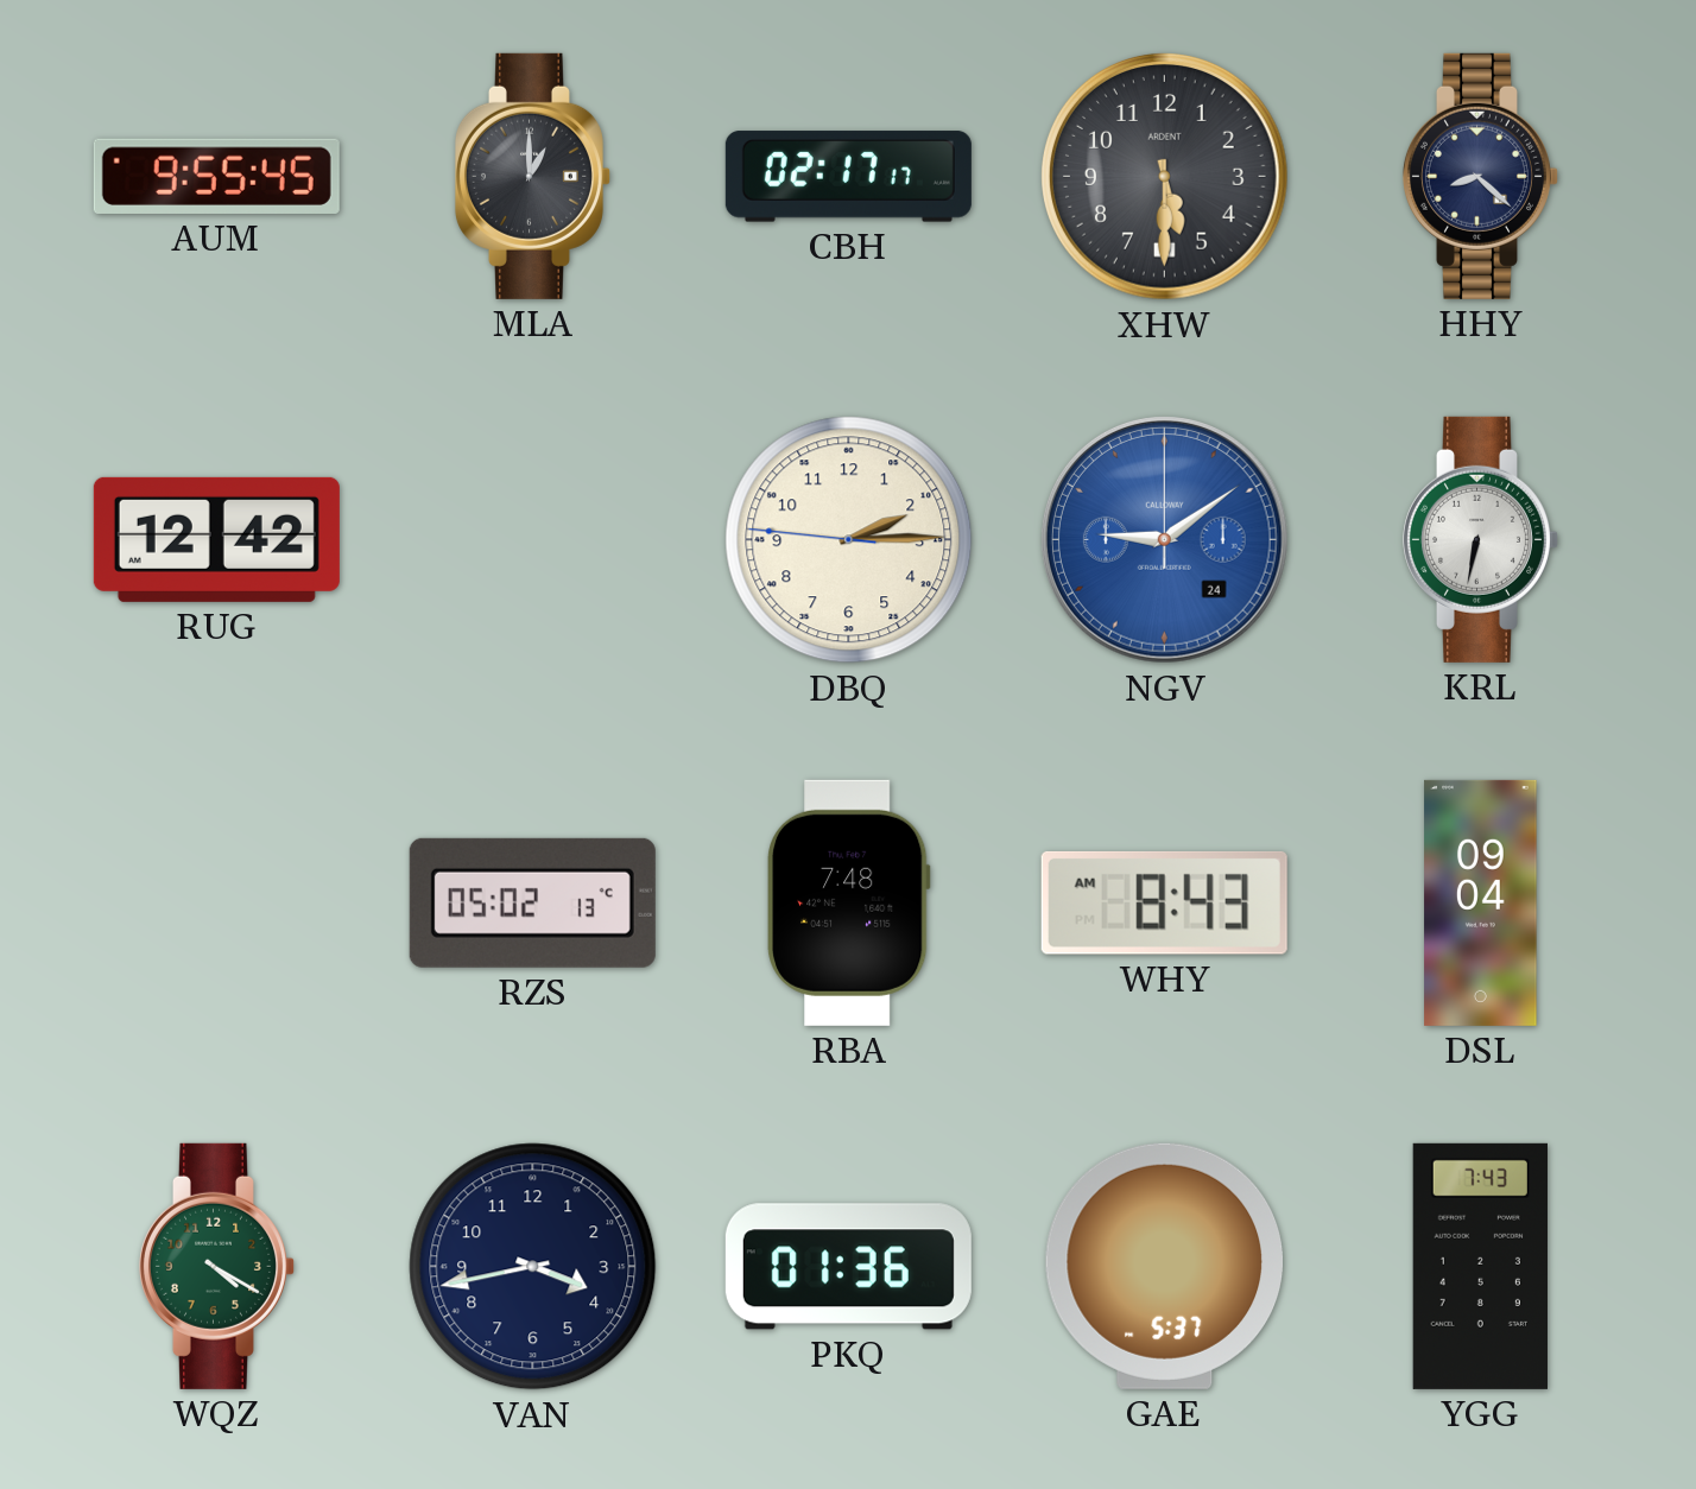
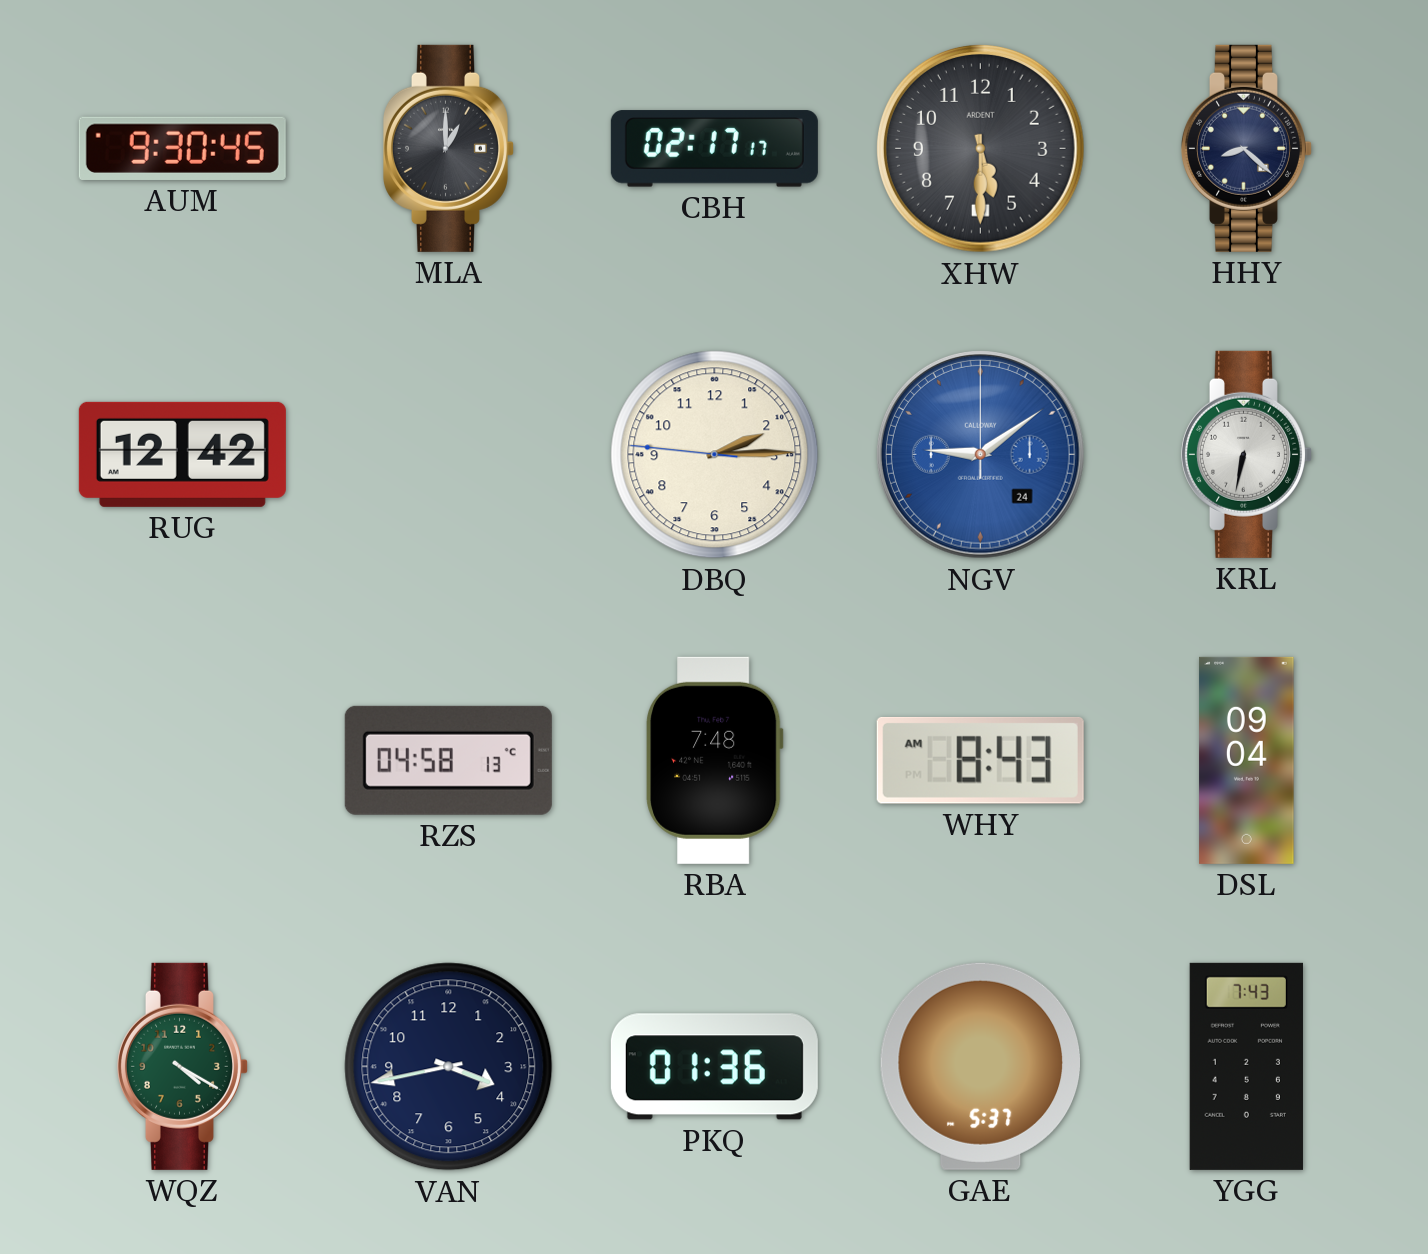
AUM: 9:55 -> 9:30
RZS: 05:02 -> 04:58
